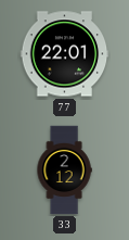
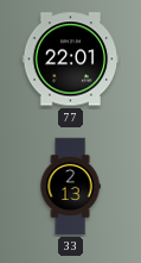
33: 2:12 -> 2:13
